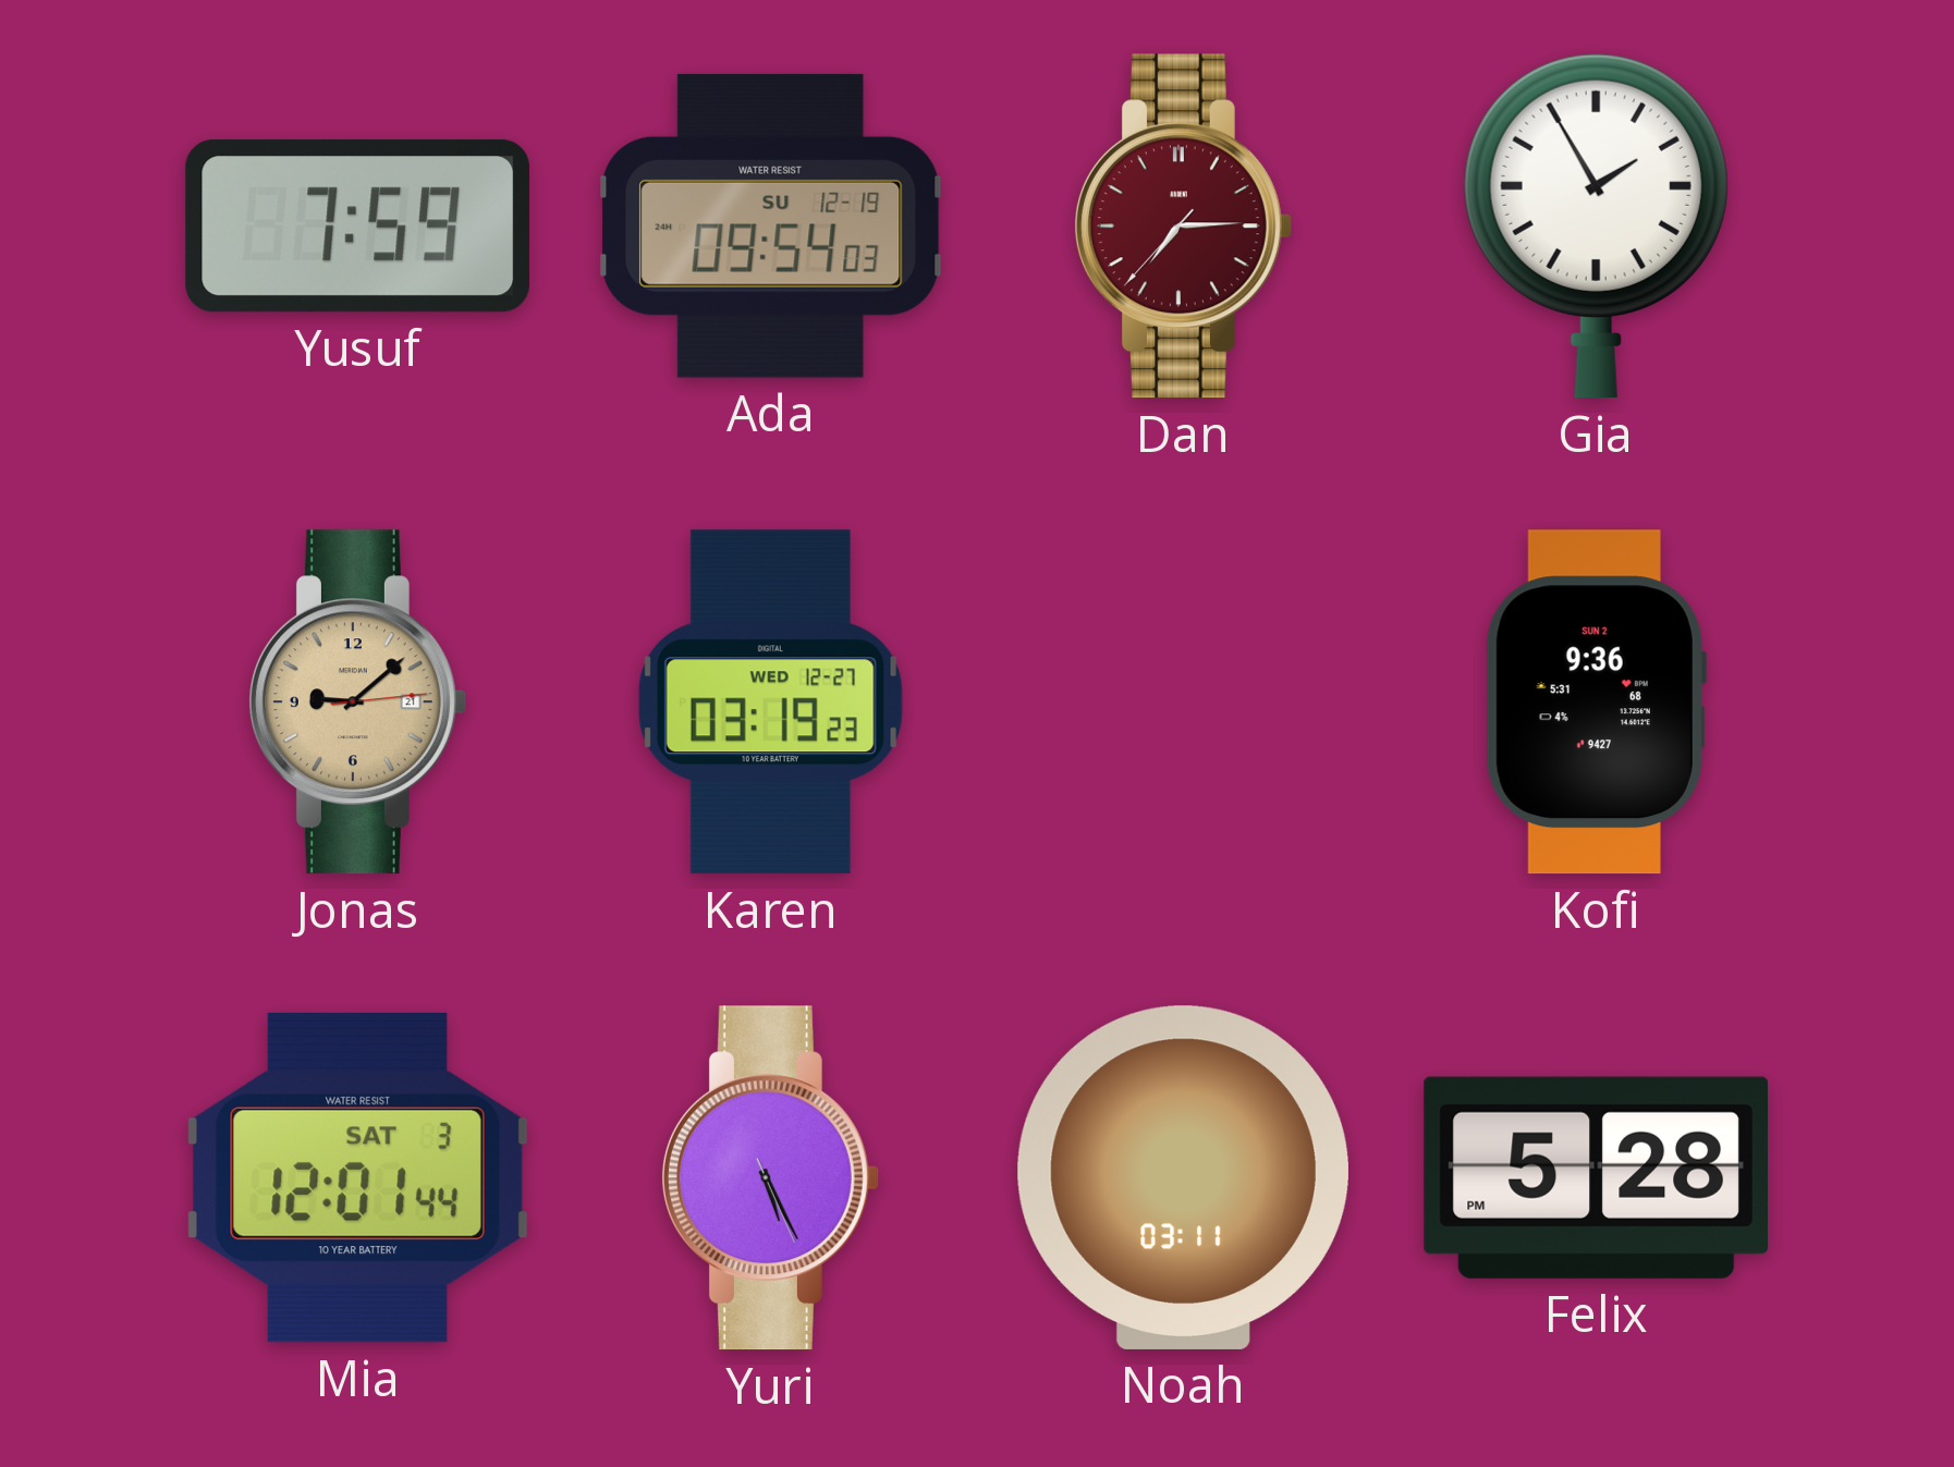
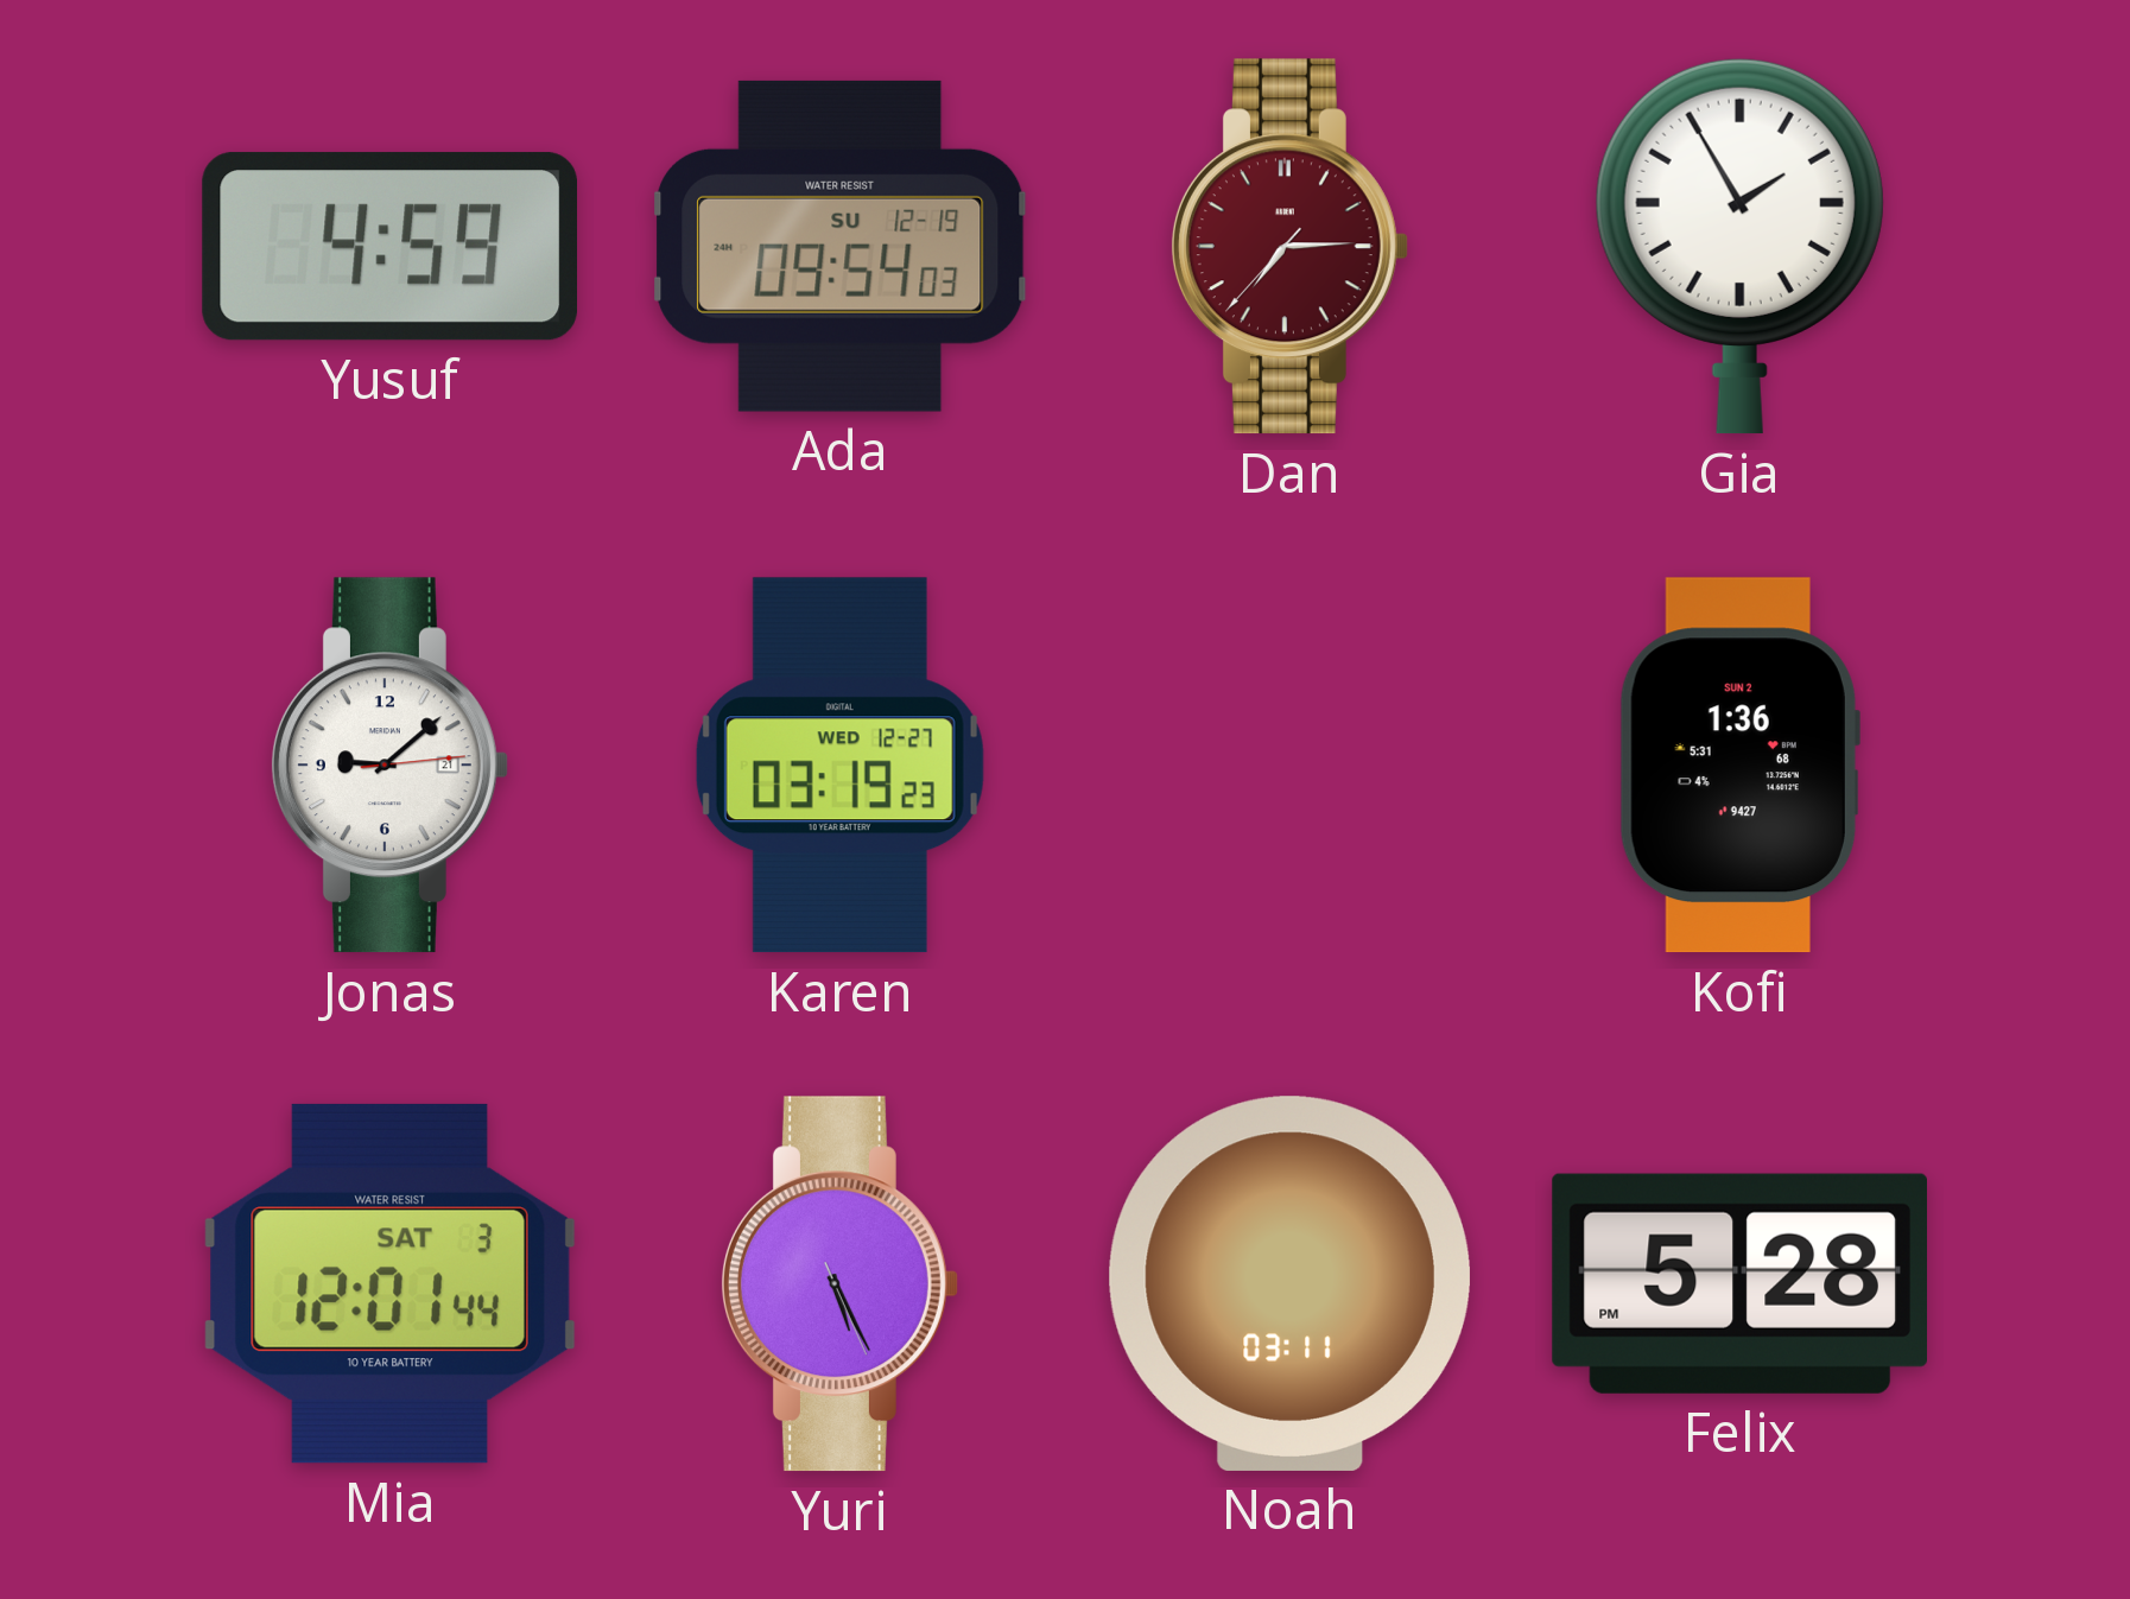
Yusuf: 7:59 -> 4:59
Jonas dial: champagne -> white
Kofi: 9:36 -> 1:36
